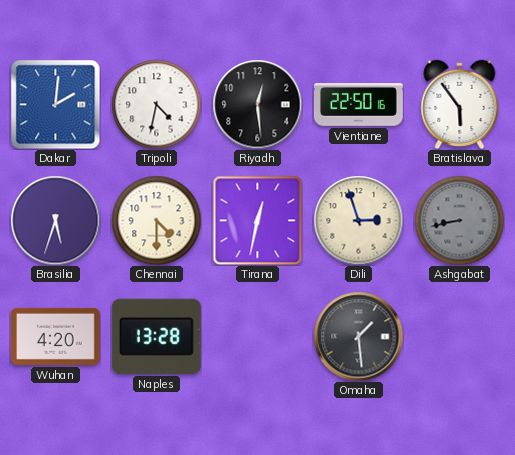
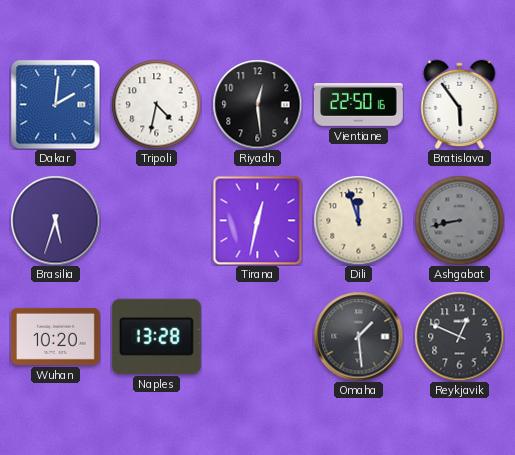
Chennai: 4:30 -> none
Dili: 2:57 -> 11:57
Wuhan: 4:20 -> 10:20
Reykjavik: none -> 12:49
